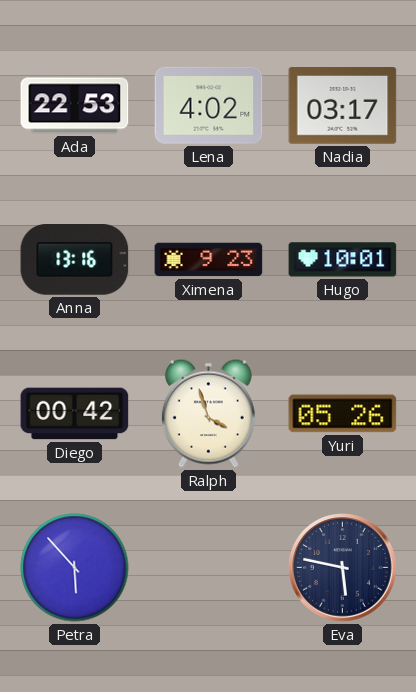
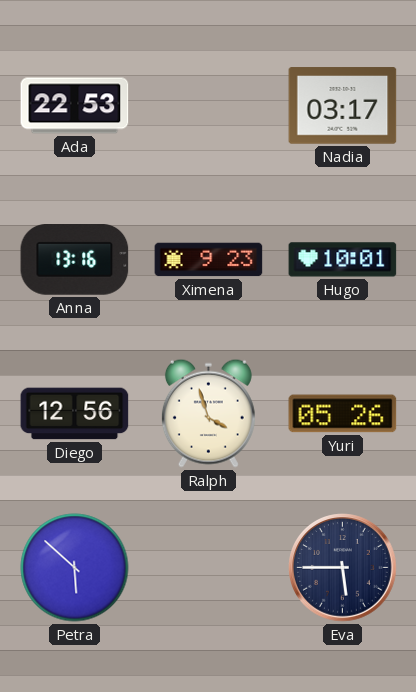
Lena: 4:02 -> none
Diego: 00:42 -> 12:56
Petra: 5:53 -> 5:52
Eva: 5:47 -> 5:45
